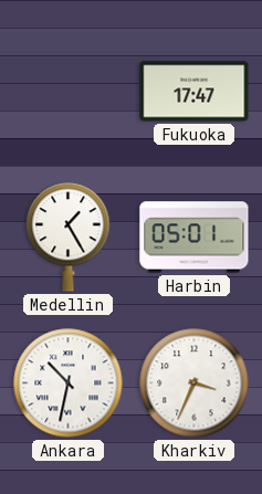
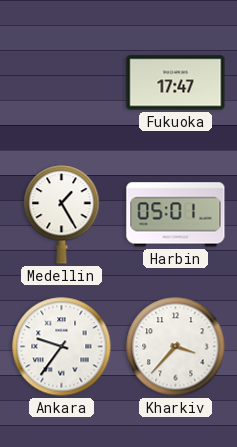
Ankara: 10:32 -> 9:36
Kharkiv: 3:34 -> 3:37
